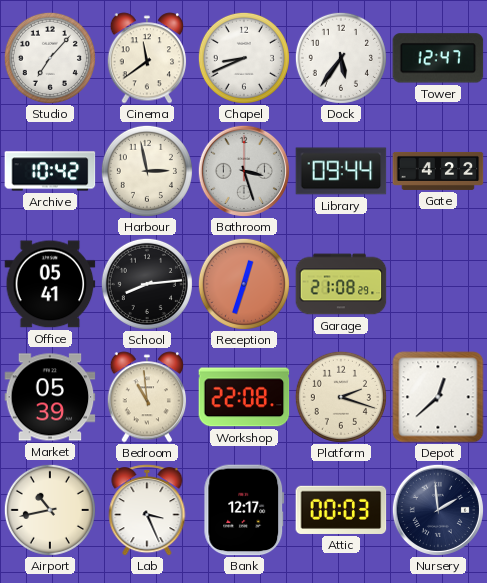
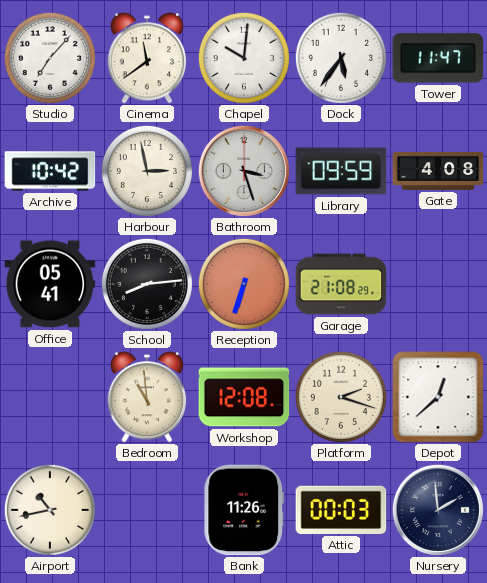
Chapel: 8:41 -> 10:01
Tower: 12:47 -> 11:47
Library: 09:44 -> 09:59
Gate: 4:22 -> 4:08
Reception: 12:33 -> 6:33
Market: 05:39 -> none
Workshop: 22:08 -> 12:08
Lab: 3:26 -> none
Bank: 12:17 -> 11:26
